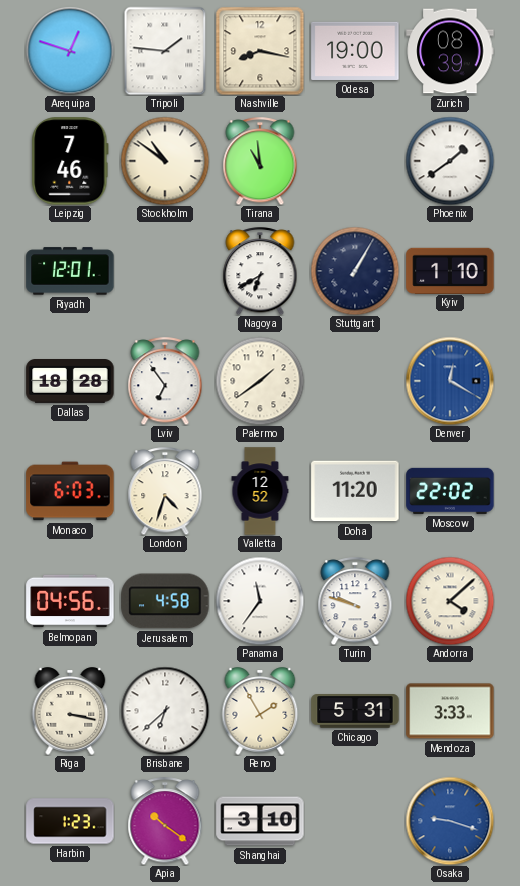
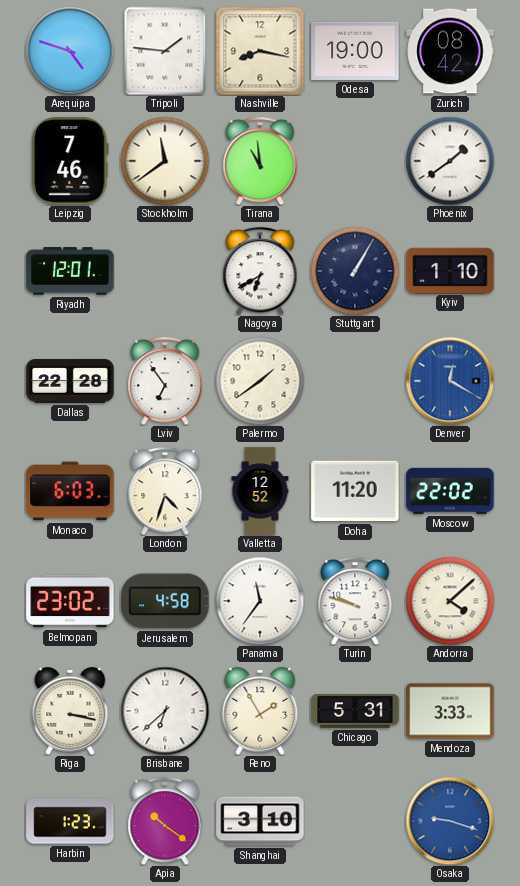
Arequipa: 12:48 -> 4:48
Zurich: 08:39 -> 08:42
Stockholm: 10:51 -> 11:39
Dallas: 18:28 -> 22:28
Belmopan: 04:56 -> 23:02
